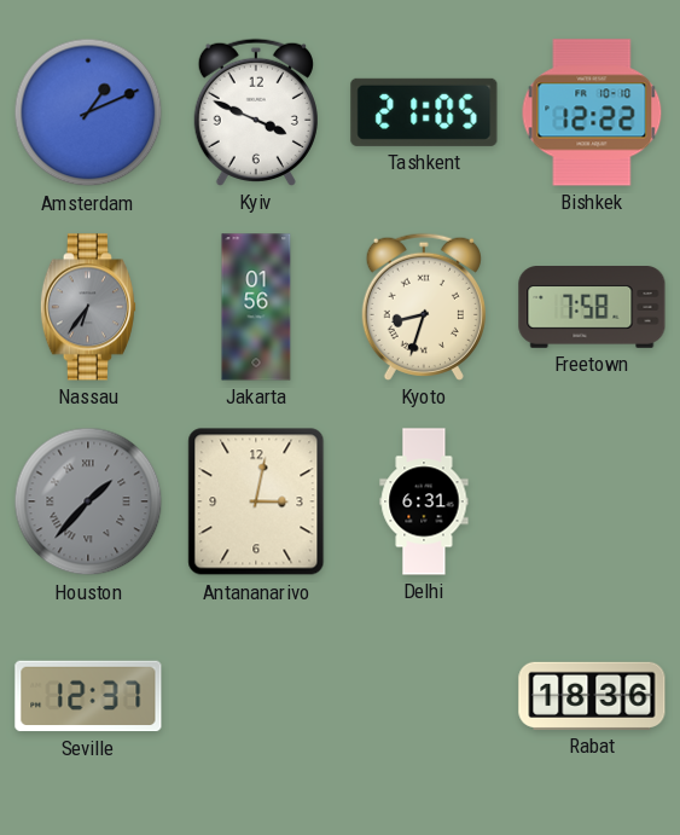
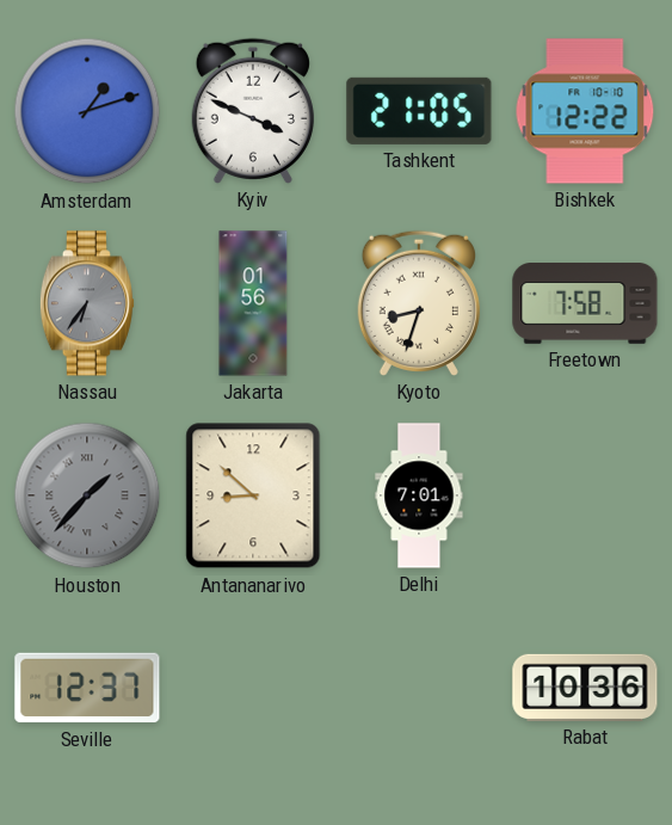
Amsterdam: 1:11 -> 1:12
Antananarivo: 3:02 -> 8:52
Delhi: 6:31 -> 7:01
Rabat: 18:36 -> 10:36
